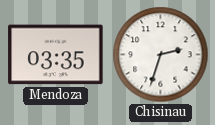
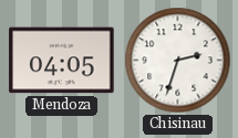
Mendoza: 03:35 -> 04:05
